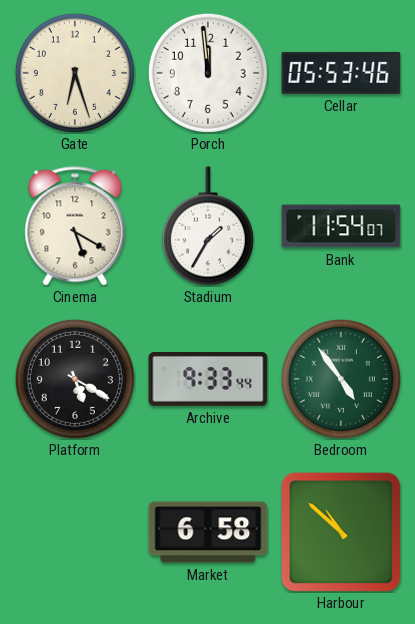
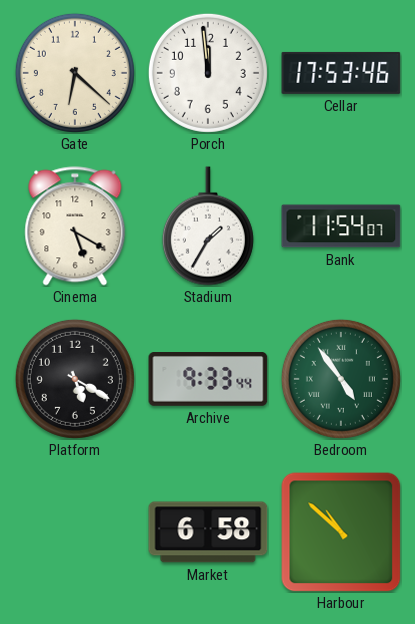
Gate: 6:27 -> 6:22
Cellar: 05:53 -> 17:53
